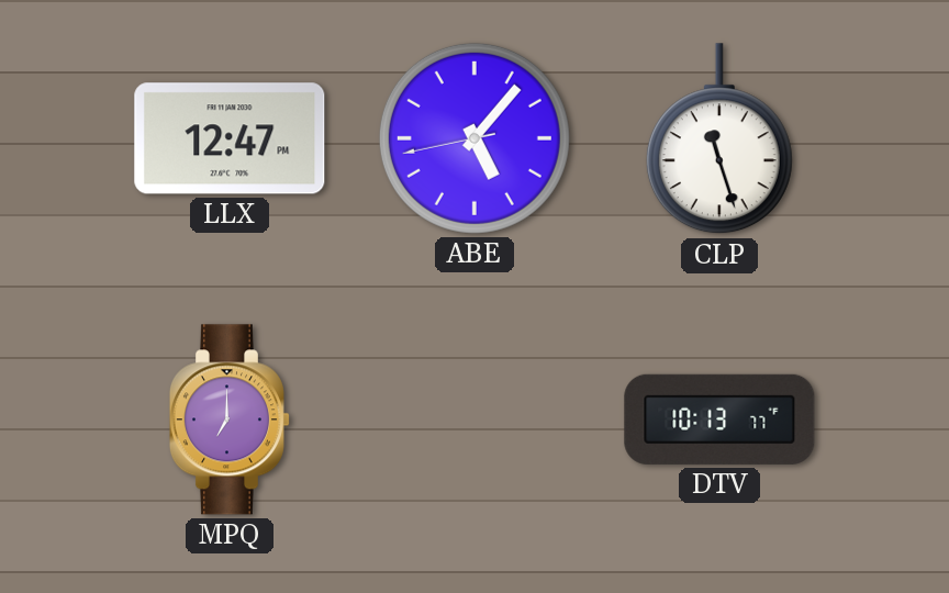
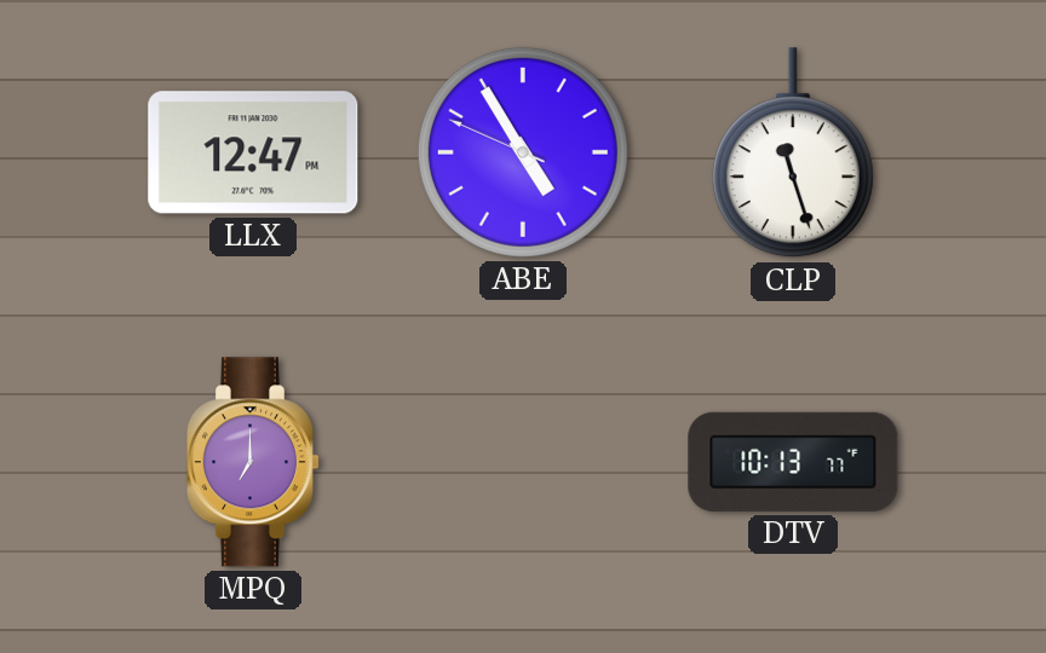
ABE: 5:06 -> 4:54
